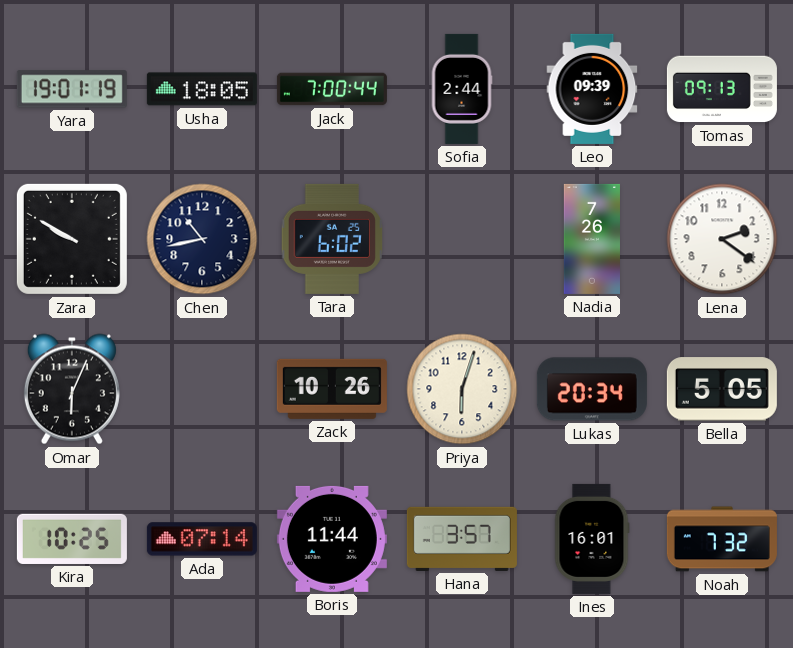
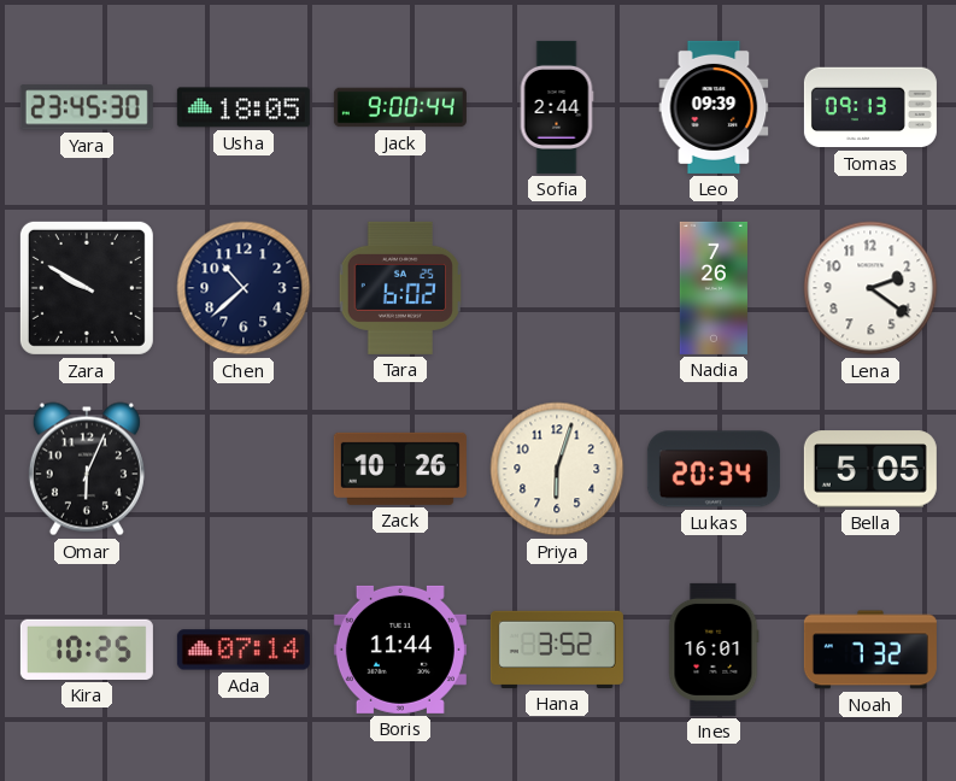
Yara: 19:01 -> 23:45
Jack: 7:00 -> 9:00
Chen: 10:43 -> 10:38
Hana: 3:57 -> 3:52
